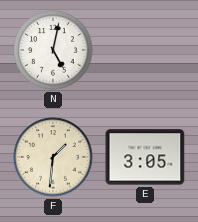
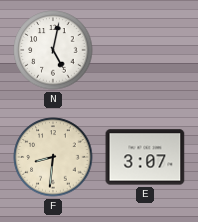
F: 1:31 -> 8:31
E: 3:05 -> 3:07
